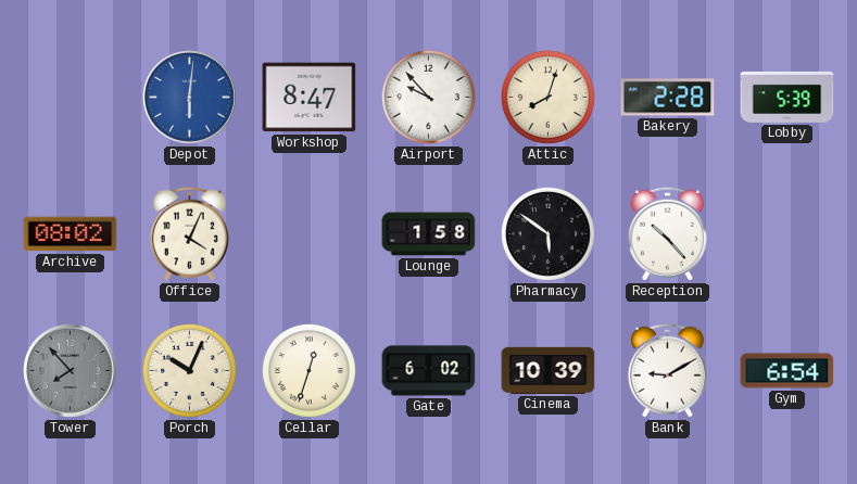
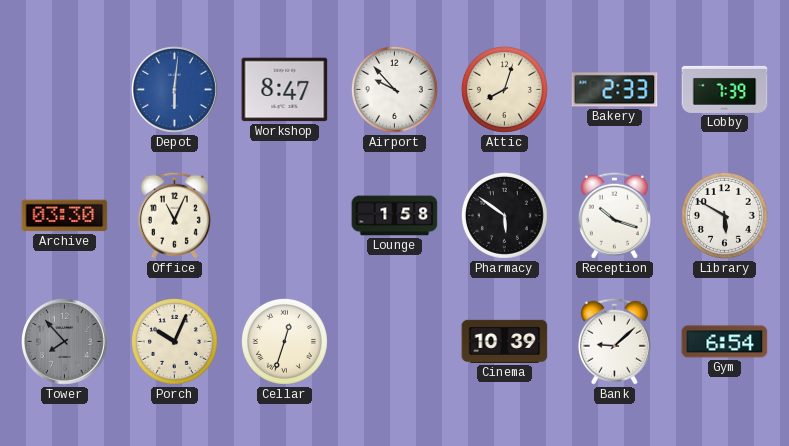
Bakery: 2:28 -> 2:33
Lobby: 5:39 -> 7:39
Archive: 08:02 -> 03:30
Office: 4:04 -> 11:04
Reception: 10:23 -> 10:18
Library: none -> 5:50
Gate: 6:02 -> none
Bank: 9:10 -> 9:08
